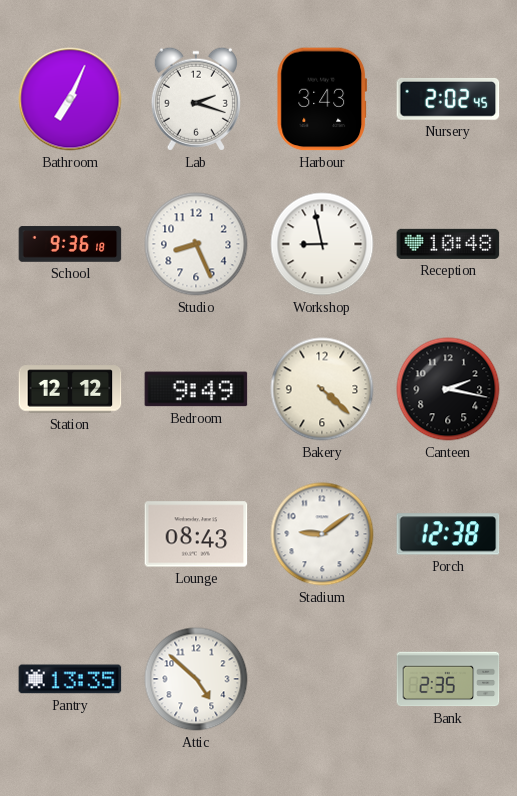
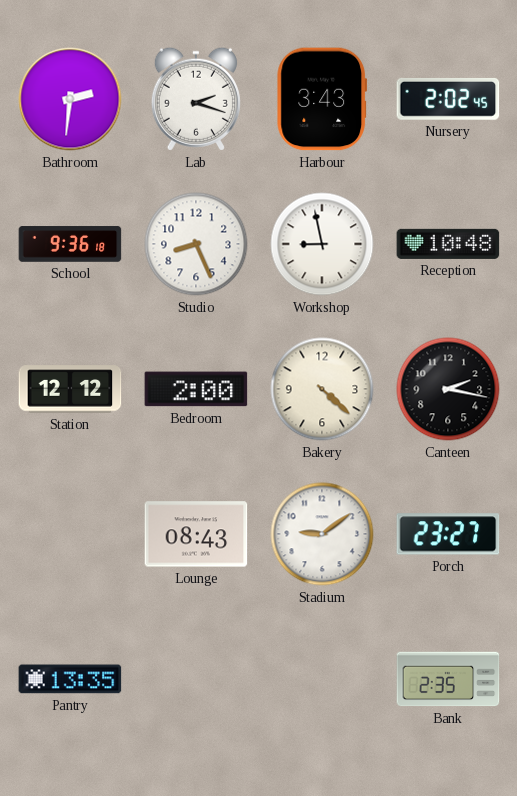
Bathroom: 7:04 -> 2:31
Bedroom: 9:49 -> 2:00
Porch: 12:38 -> 23:27
Attic: 4:52 -> none
